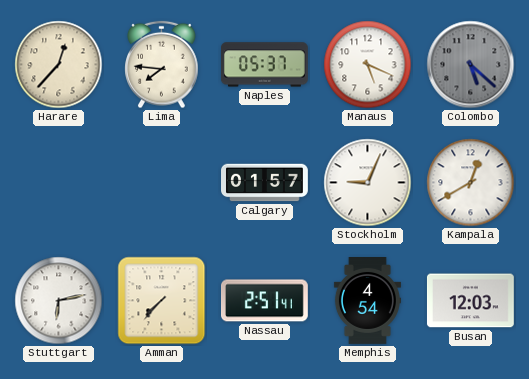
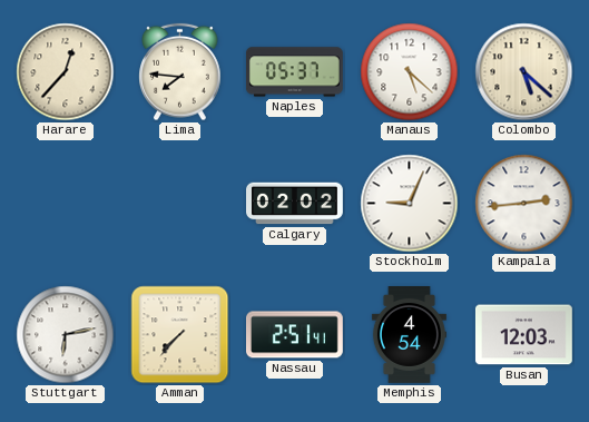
Manaus: 5:19 -> 5:22
Colombo dial: grey -> cream
Calgary: 01:57 -> 02:02
Kampala: 12:40 -> 2:44
